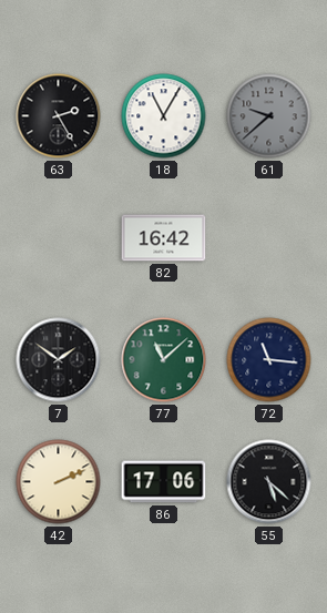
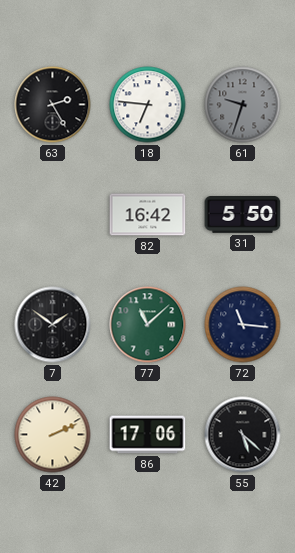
18: 11:05 -> 6:46
61: 9:38 -> 9:33
31: none -> 5:50
